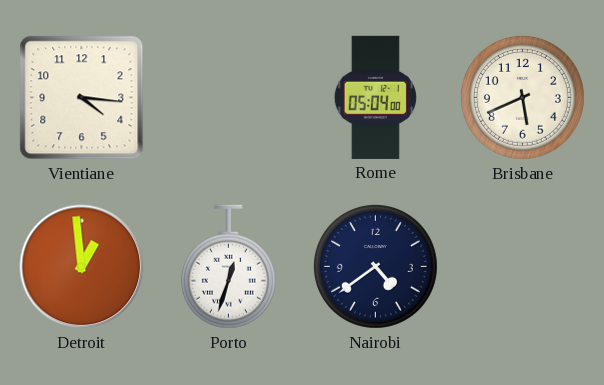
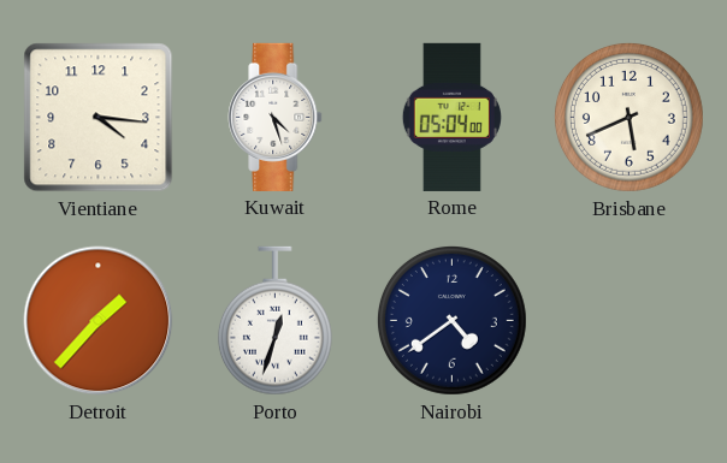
Kuwait: none -> 4:27
Detroit: 12:59 -> 1:37
